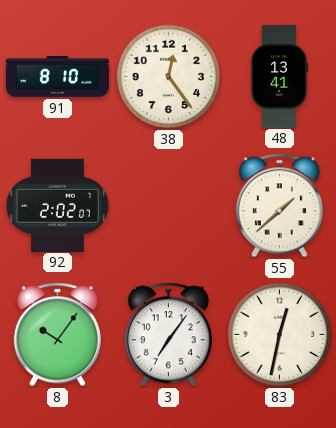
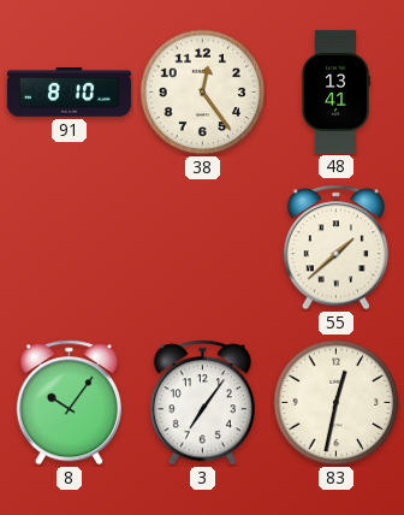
92: 2:02 -> none
